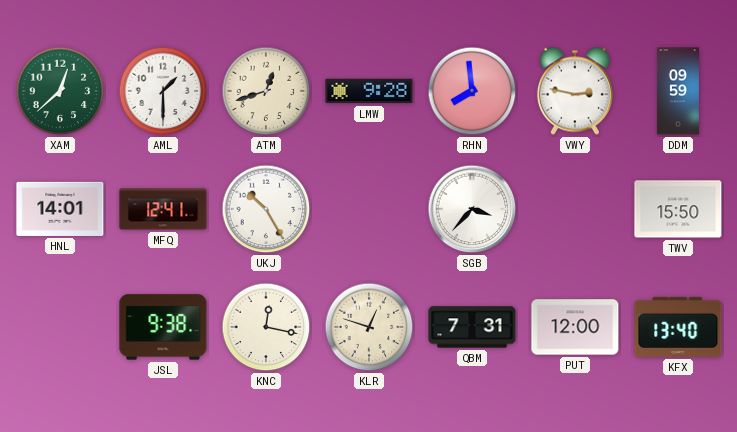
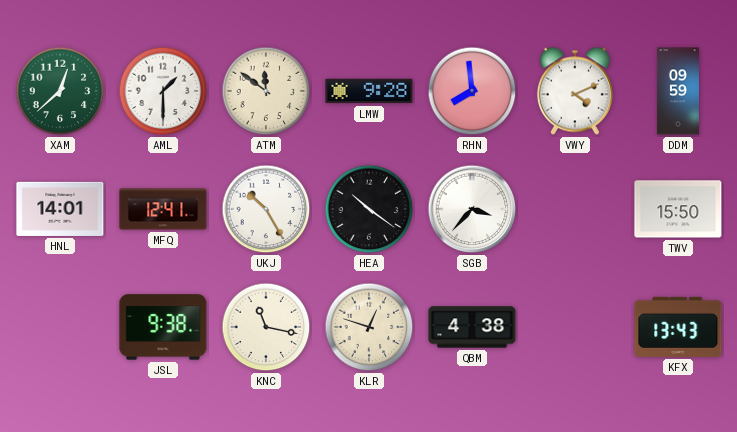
ATM: 12:42 -> 11:51
VWY: 2:47 -> 4:11
HEA: none -> 10:21
KNC: 12:17 -> 11:17
QBM: 7:31 -> 4:38
PUT: 12:00 -> none
KFX: 13:40 -> 13:43
